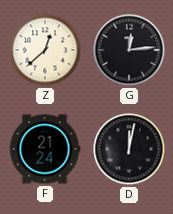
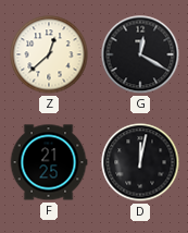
G: 12:14 -> 12:20
F: 21:24 -> 21:25
